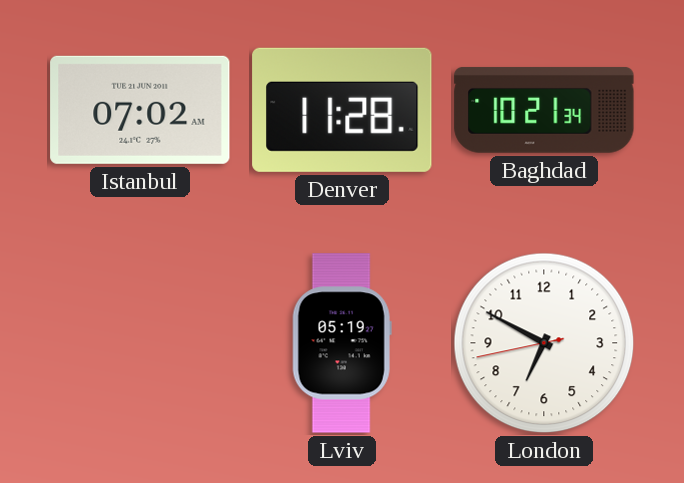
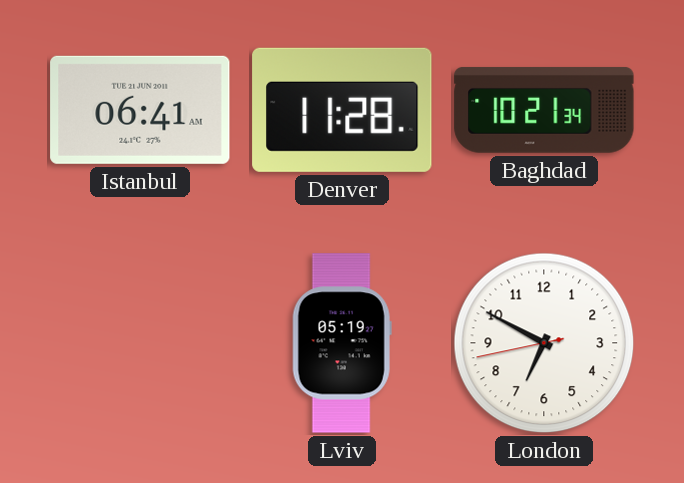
Istanbul: 07:02 -> 06:41
